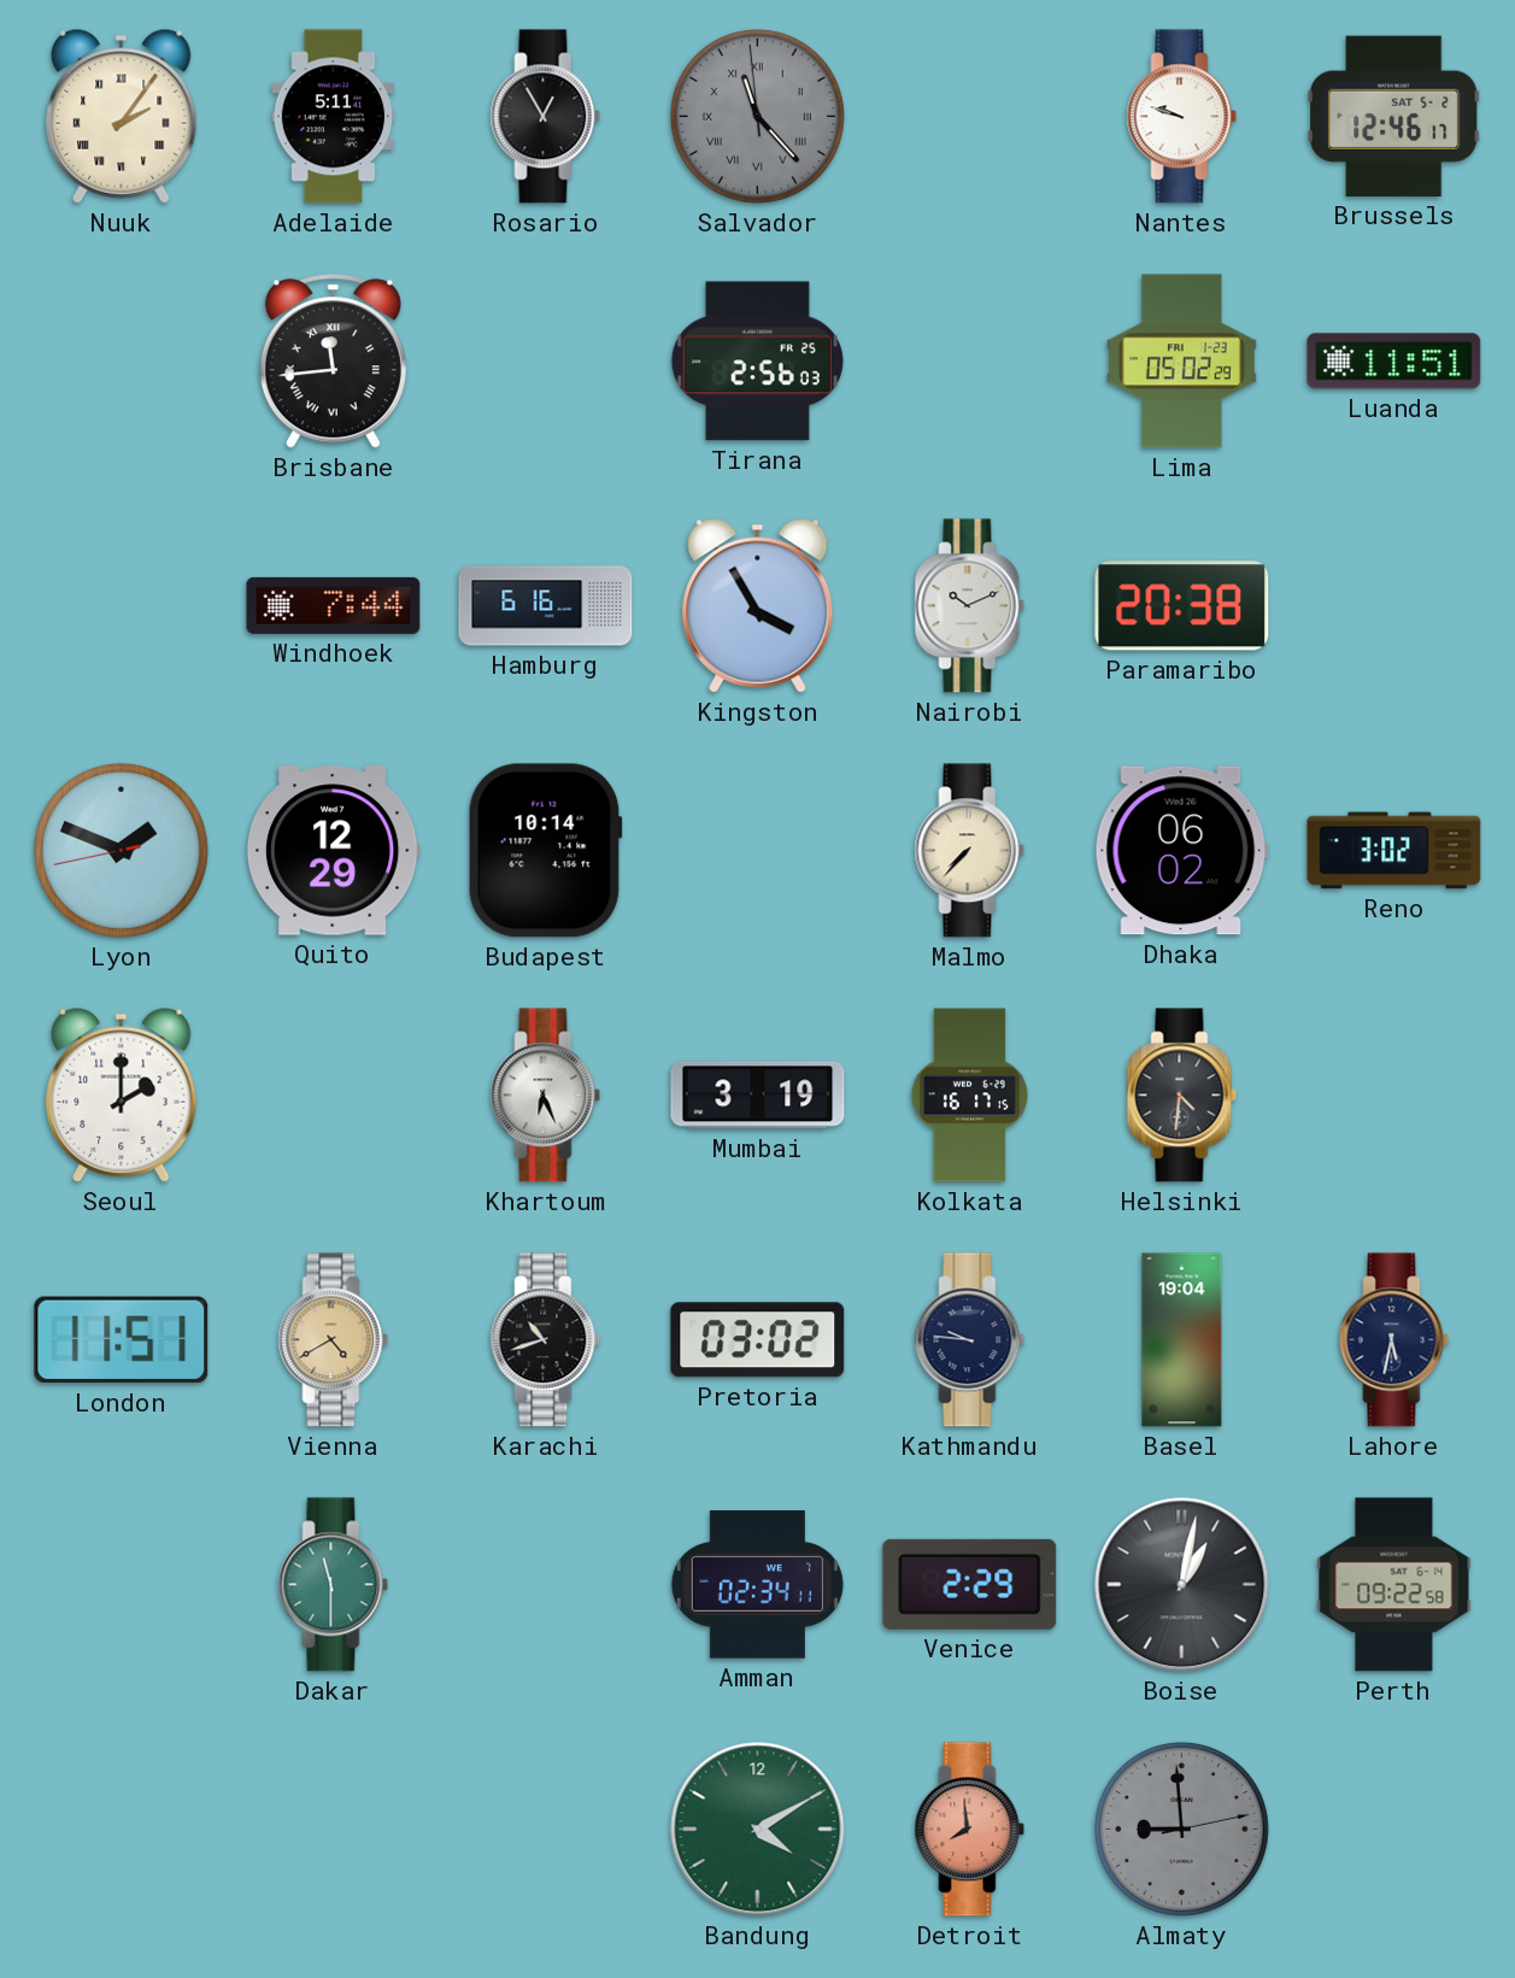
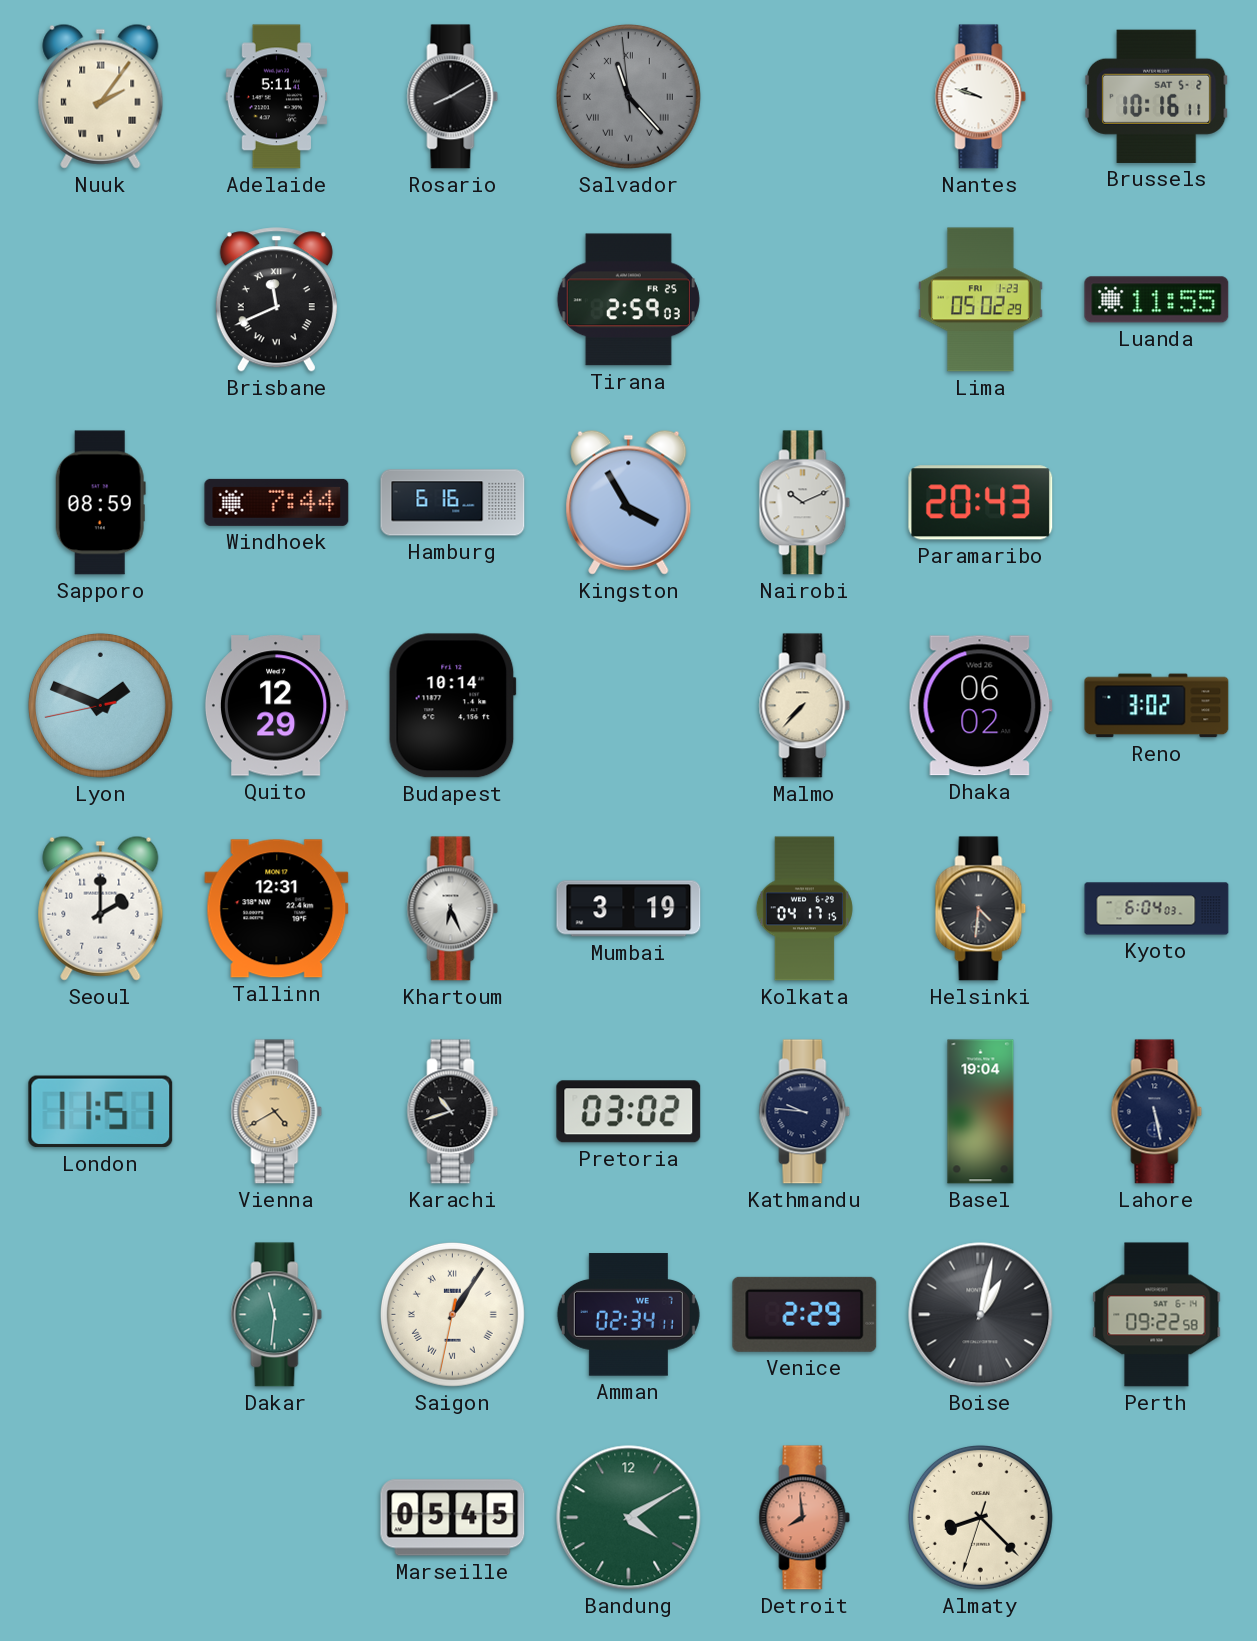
Rosario: 12:55 -> 8:10
Brussels: 12:46 -> 10:16
Brisbane: 11:44 -> 11:41
Tirana: 2:56 -> 2:59
Luanda: 11:51 -> 11:55
Sapporo: none -> 08:59
Paramaribo: 20:38 -> 20:43
Tallinn: none -> 12:31
Kolkata: 16:17 -> 04:17
Kyoto: none -> 6:04
Lahore: 5:32 -> 5:28
Dakar: 11:30 -> 11:31
Saigon: none -> 1:05
Marseille: none -> 05:45
Almaty: 8:59 -> 8:22
Almaty dial: grey -> cream
